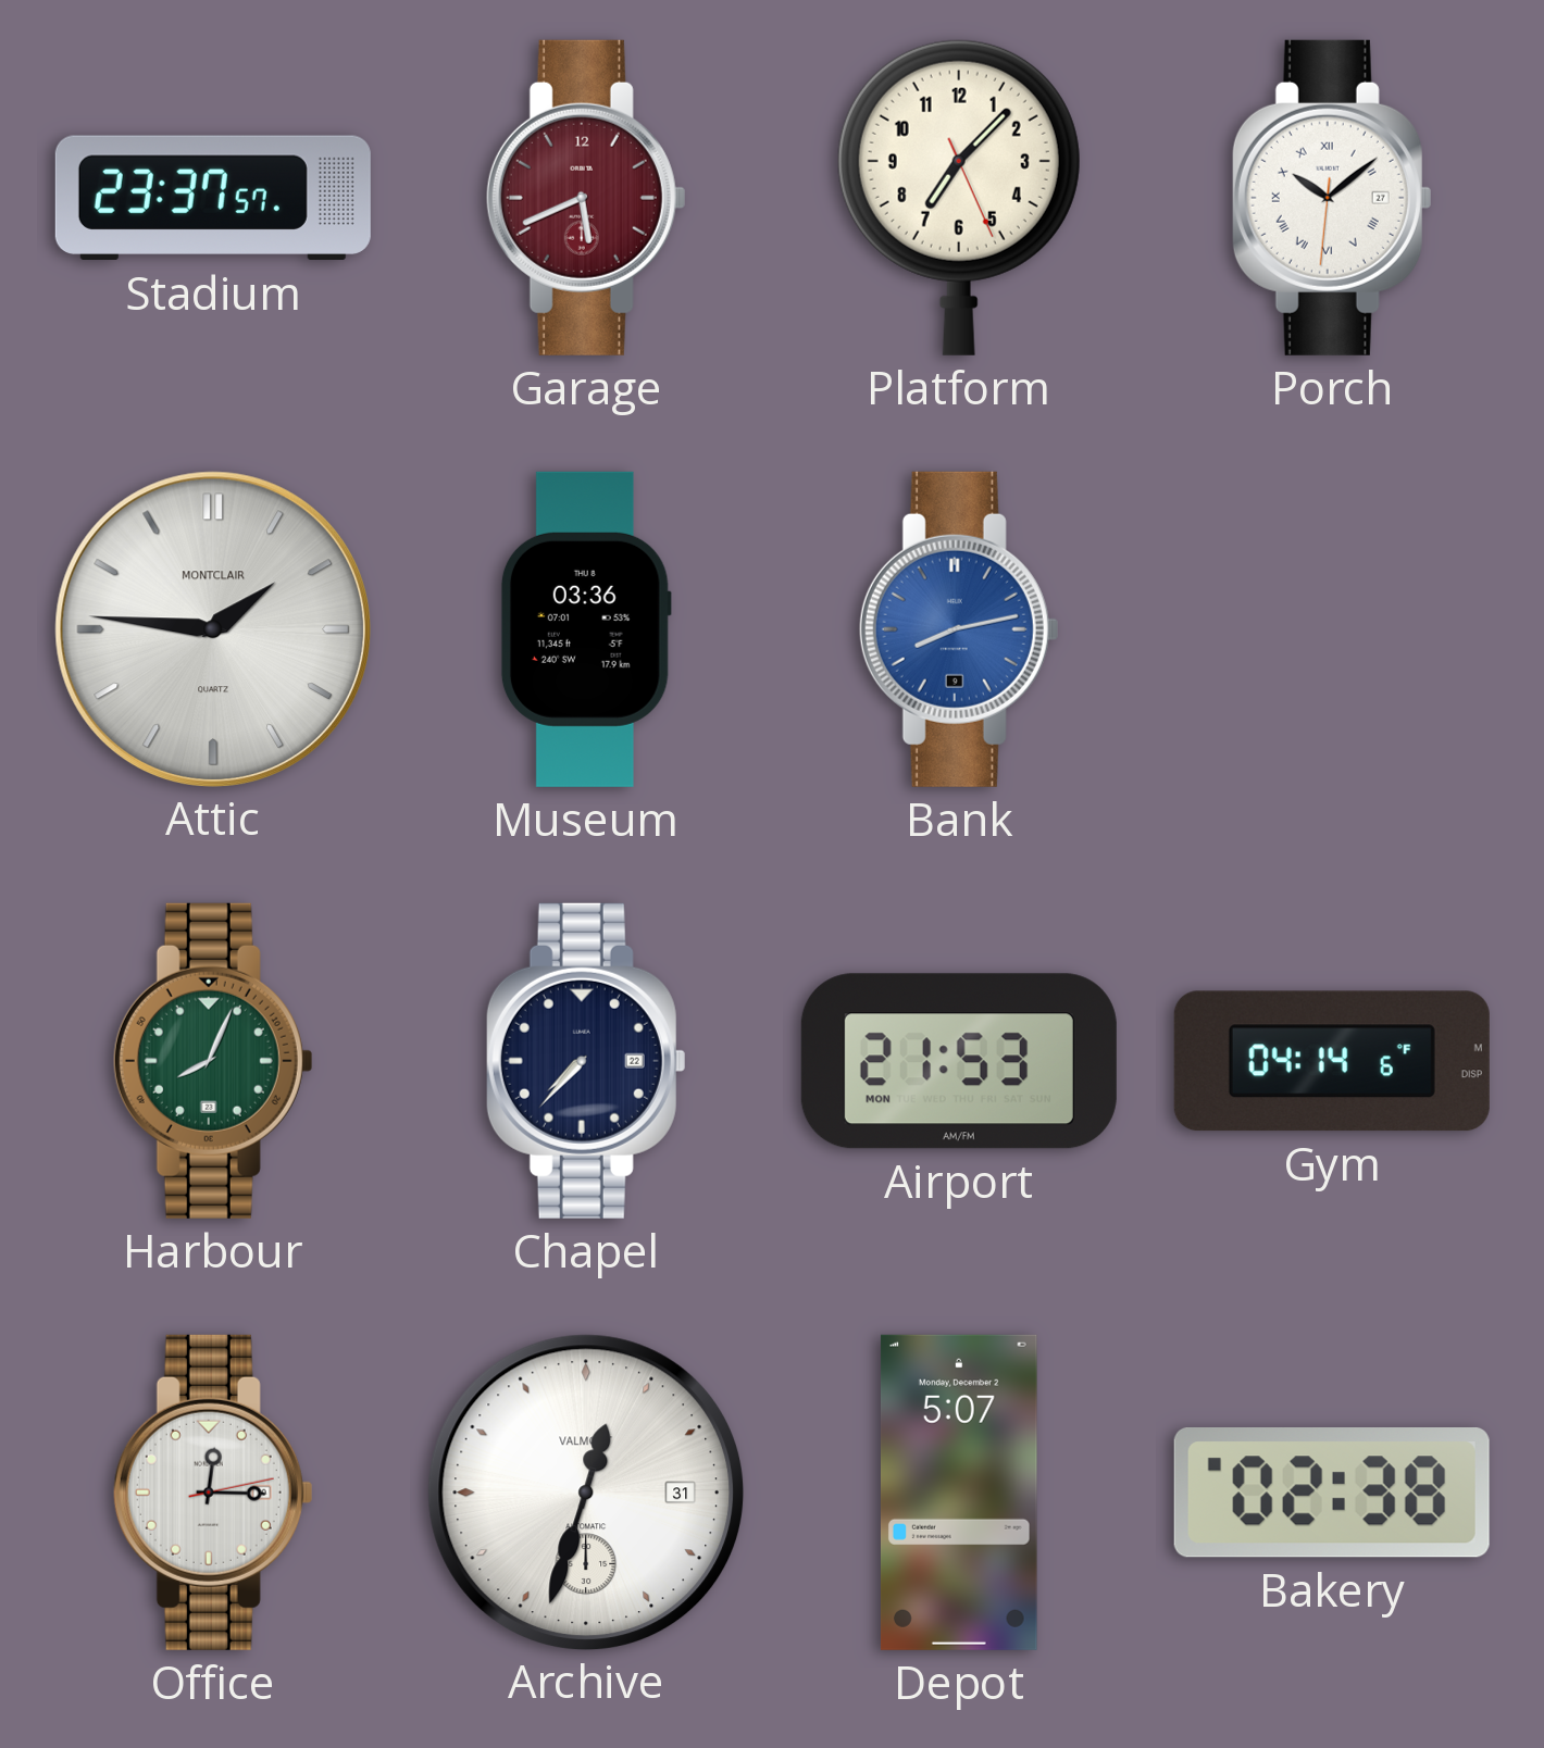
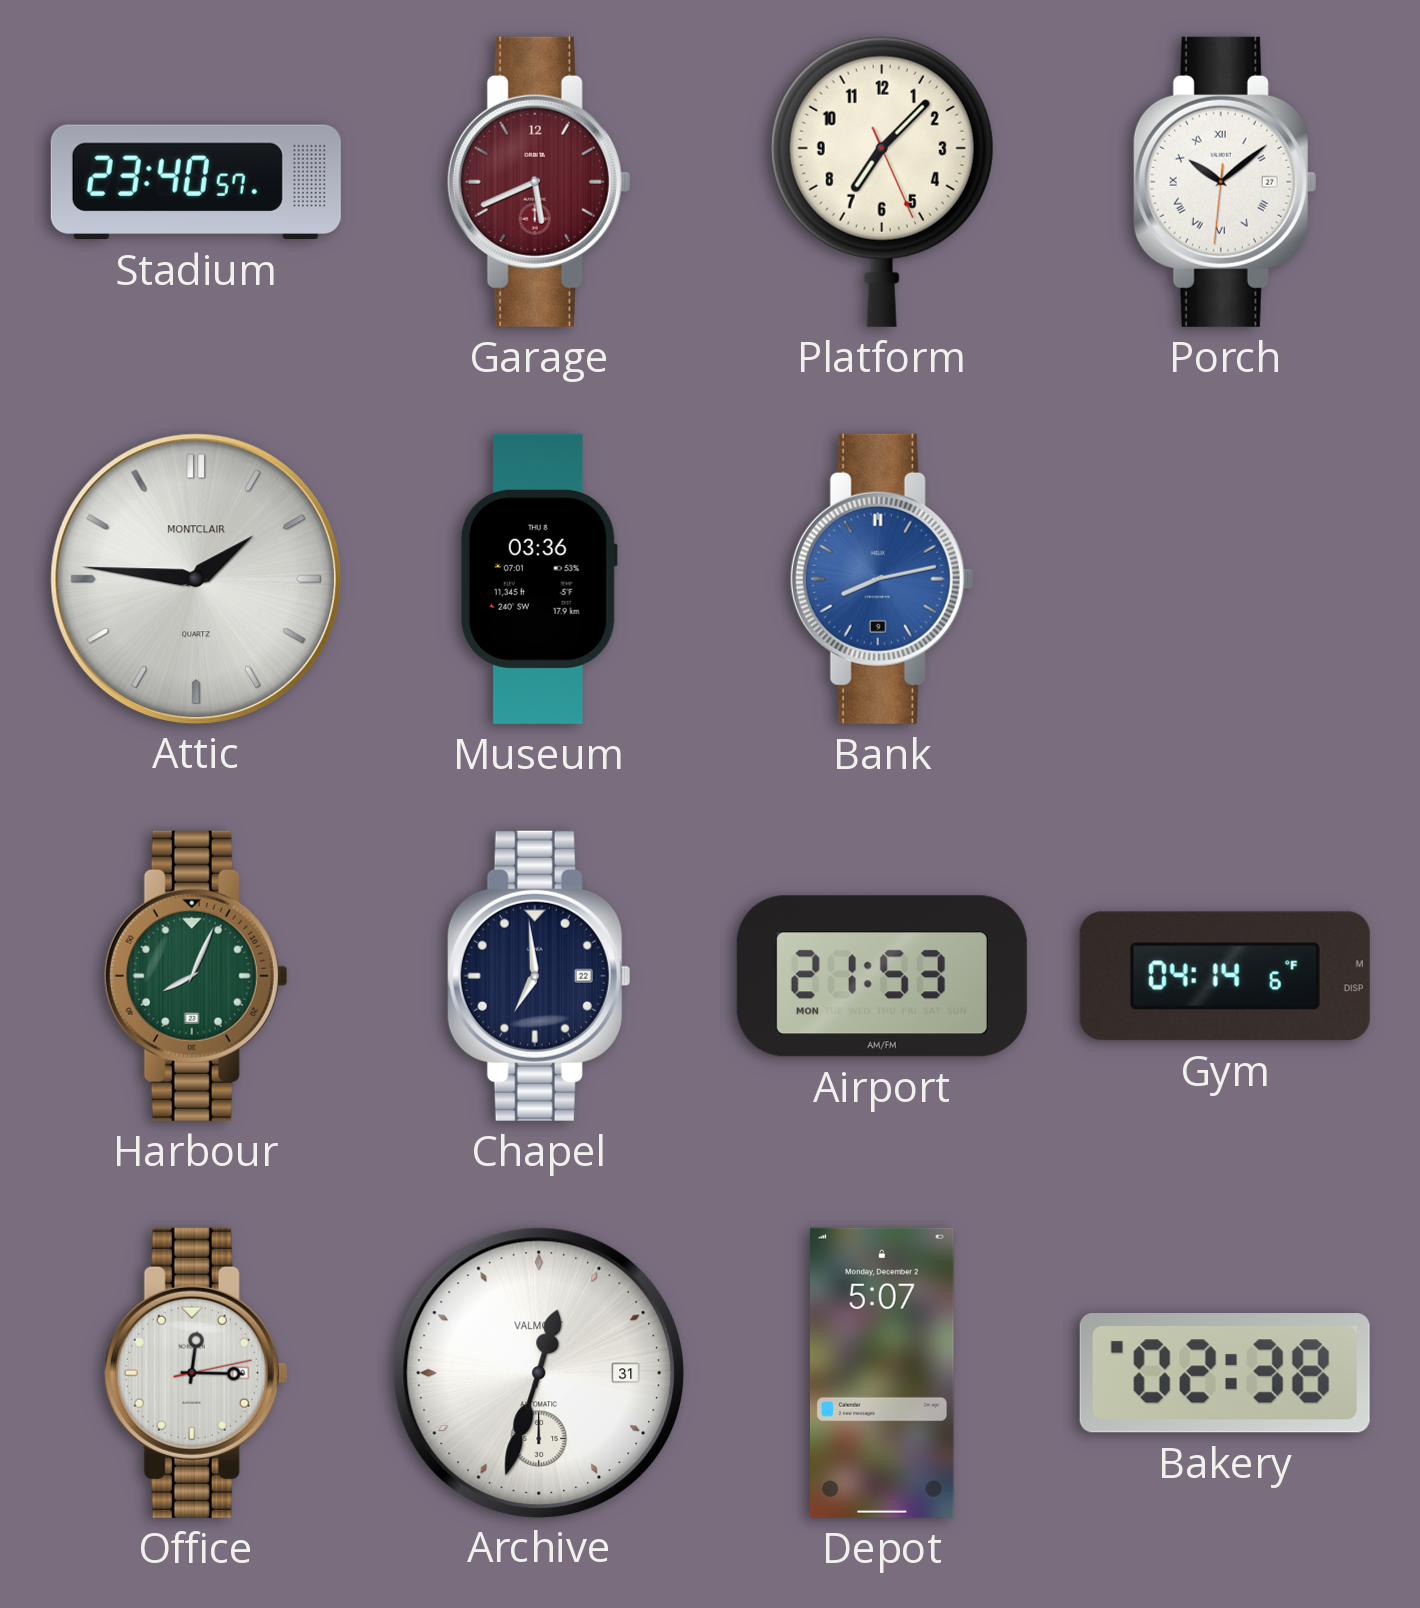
Stadium: 23:37 -> 23:40
Chapel: 7:37 -> 6:59
